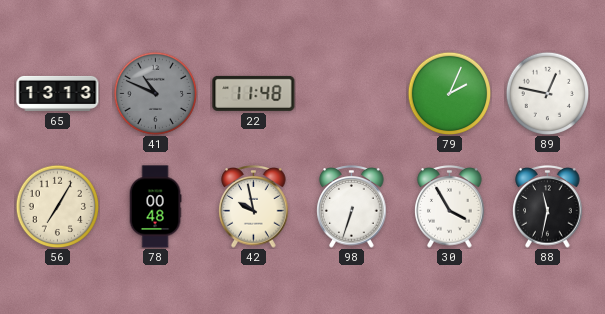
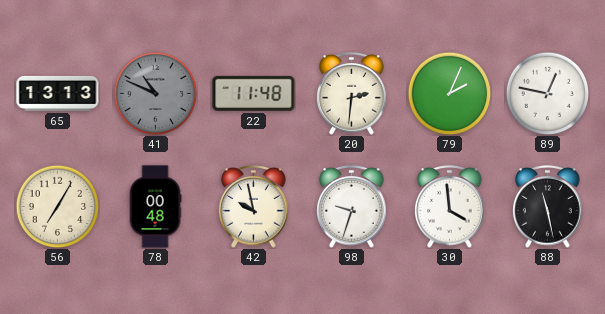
20: none -> 2:31
98: 6:33 -> 9:33
30: 3:55 -> 3:59
88: 11:32 -> 11:28
